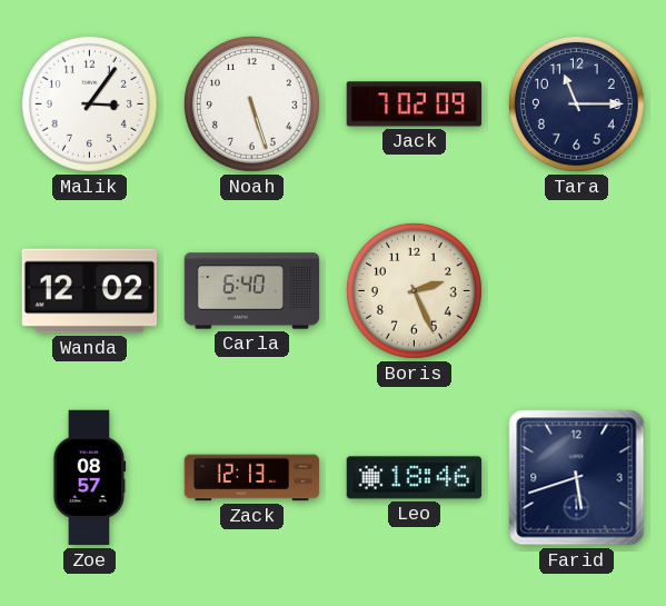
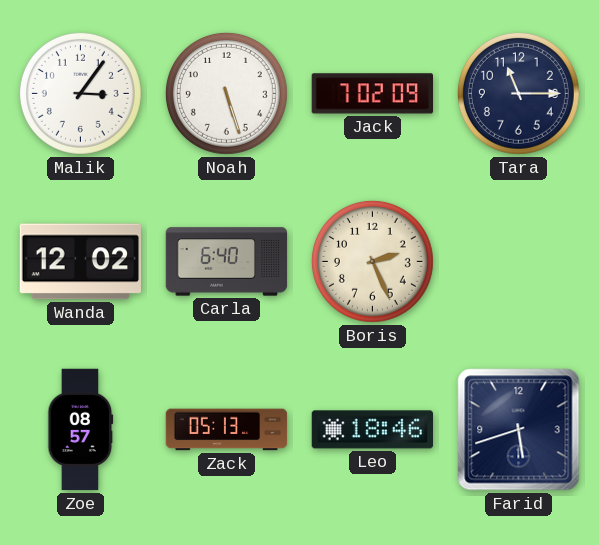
Zack: 12:13 -> 05:13
